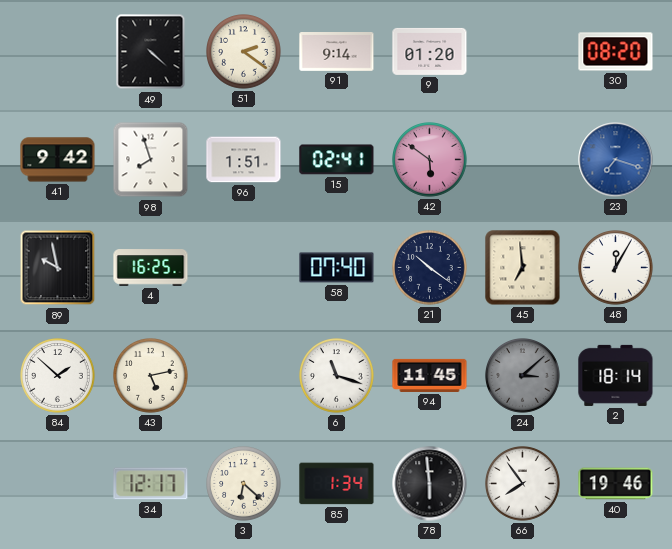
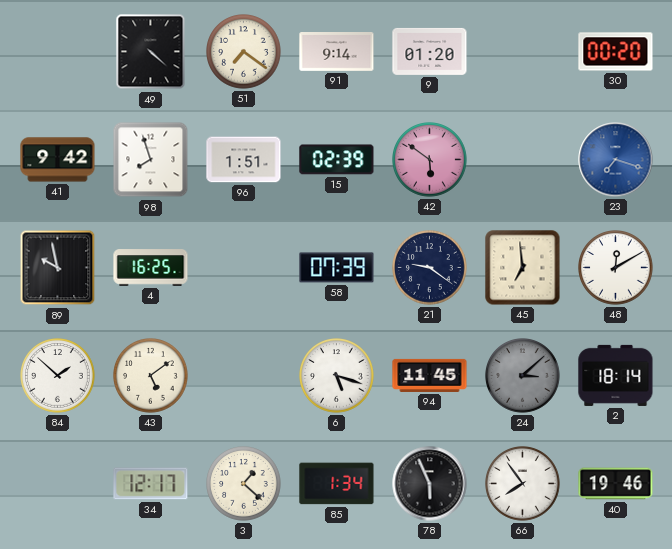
51: 2:21 -> 7:21
30: 08:20 -> 00:20
15: 02:41 -> 02:39
58: 07:40 -> 07:39
21: 10:21 -> 9:21
48: 12:05 -> 12:10
43: 5:13 -> 5:09
6: 11:18 -> 5:18
3: 6:22 -> 1:22
78: 5:59 -> 5:56
